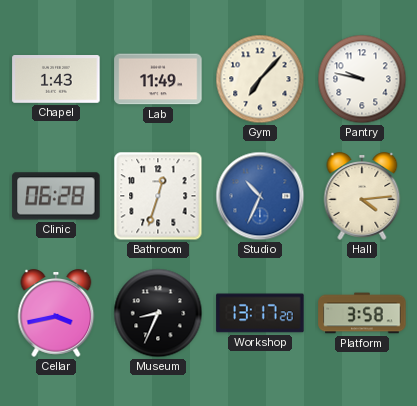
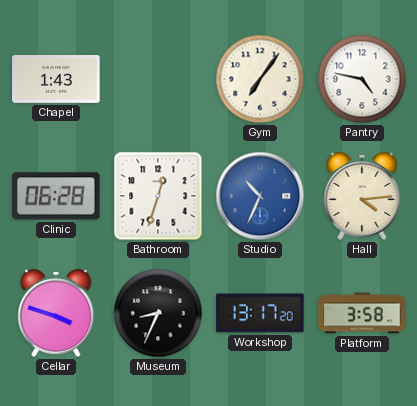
Lab: 11:49 -> none
Gym: 7:07 -> 7:06
Pantry: 9:47 -> 4:47
Cellar: 3:43 -> 3:48
